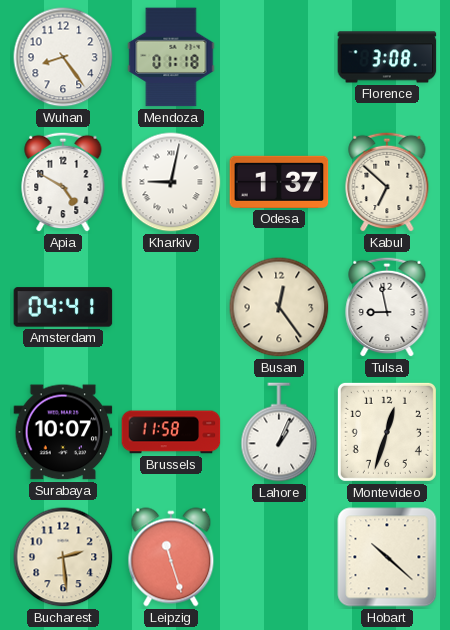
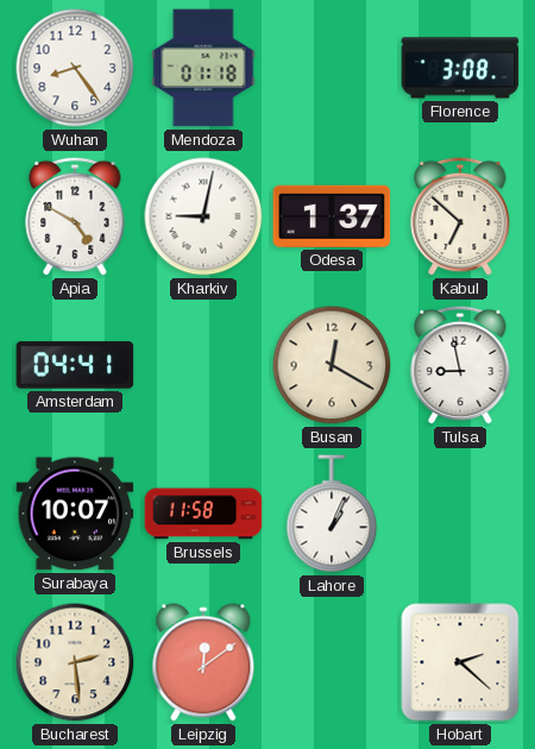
Busan: 12:24 -> 12:20
Montevideo: 12:33 -> none
Leipzig: 11:27 -> 12:09
Hobart: 10:22 -> 2:22
